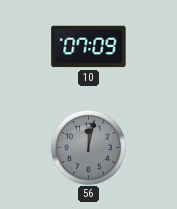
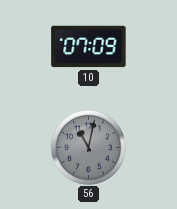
56: 12:02 -> 11:02
